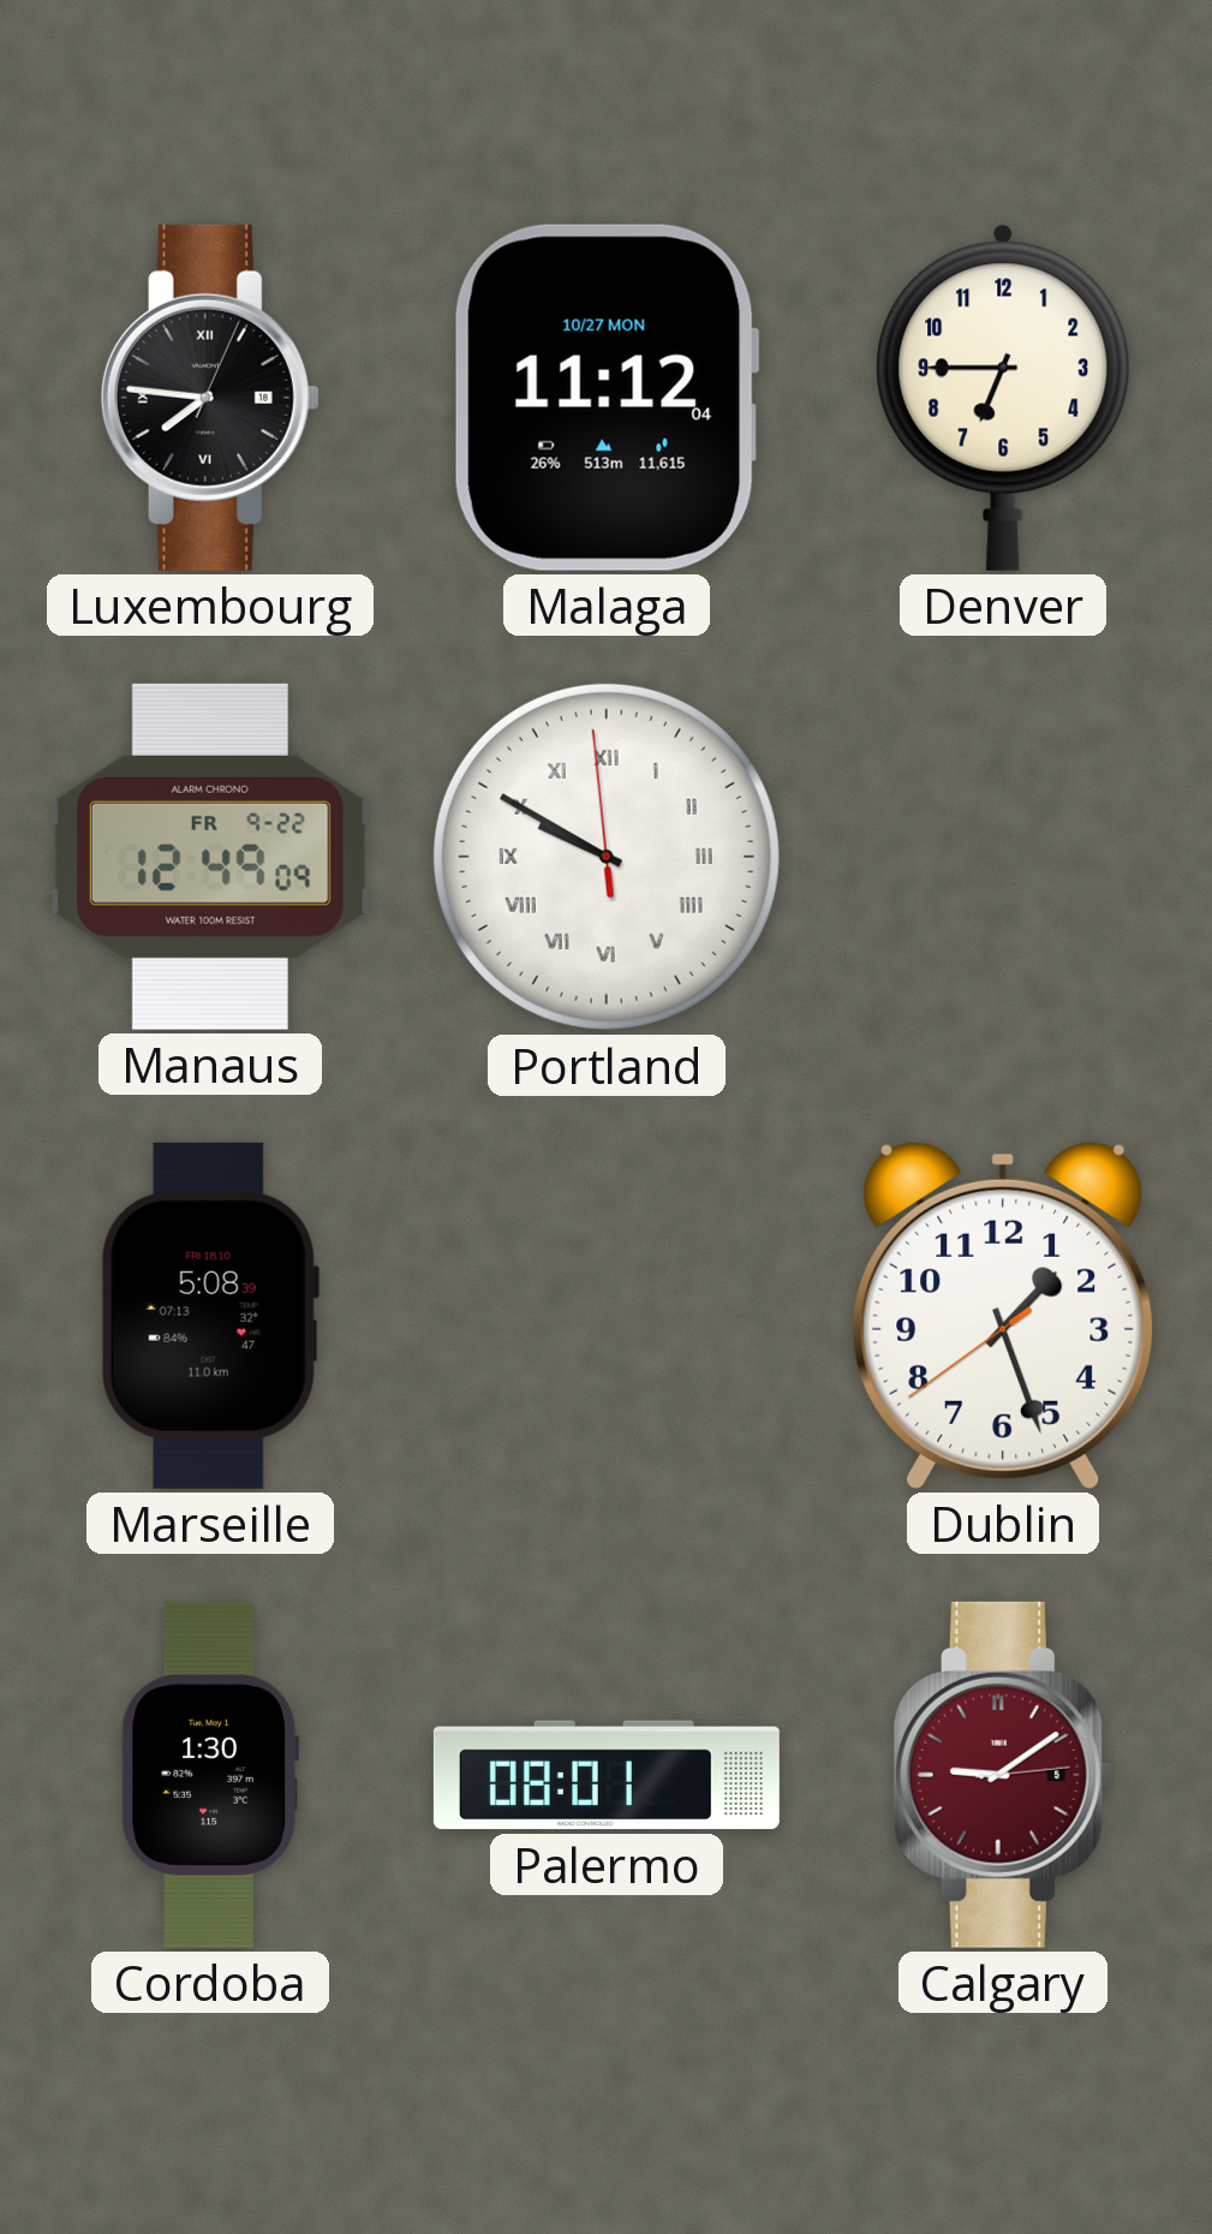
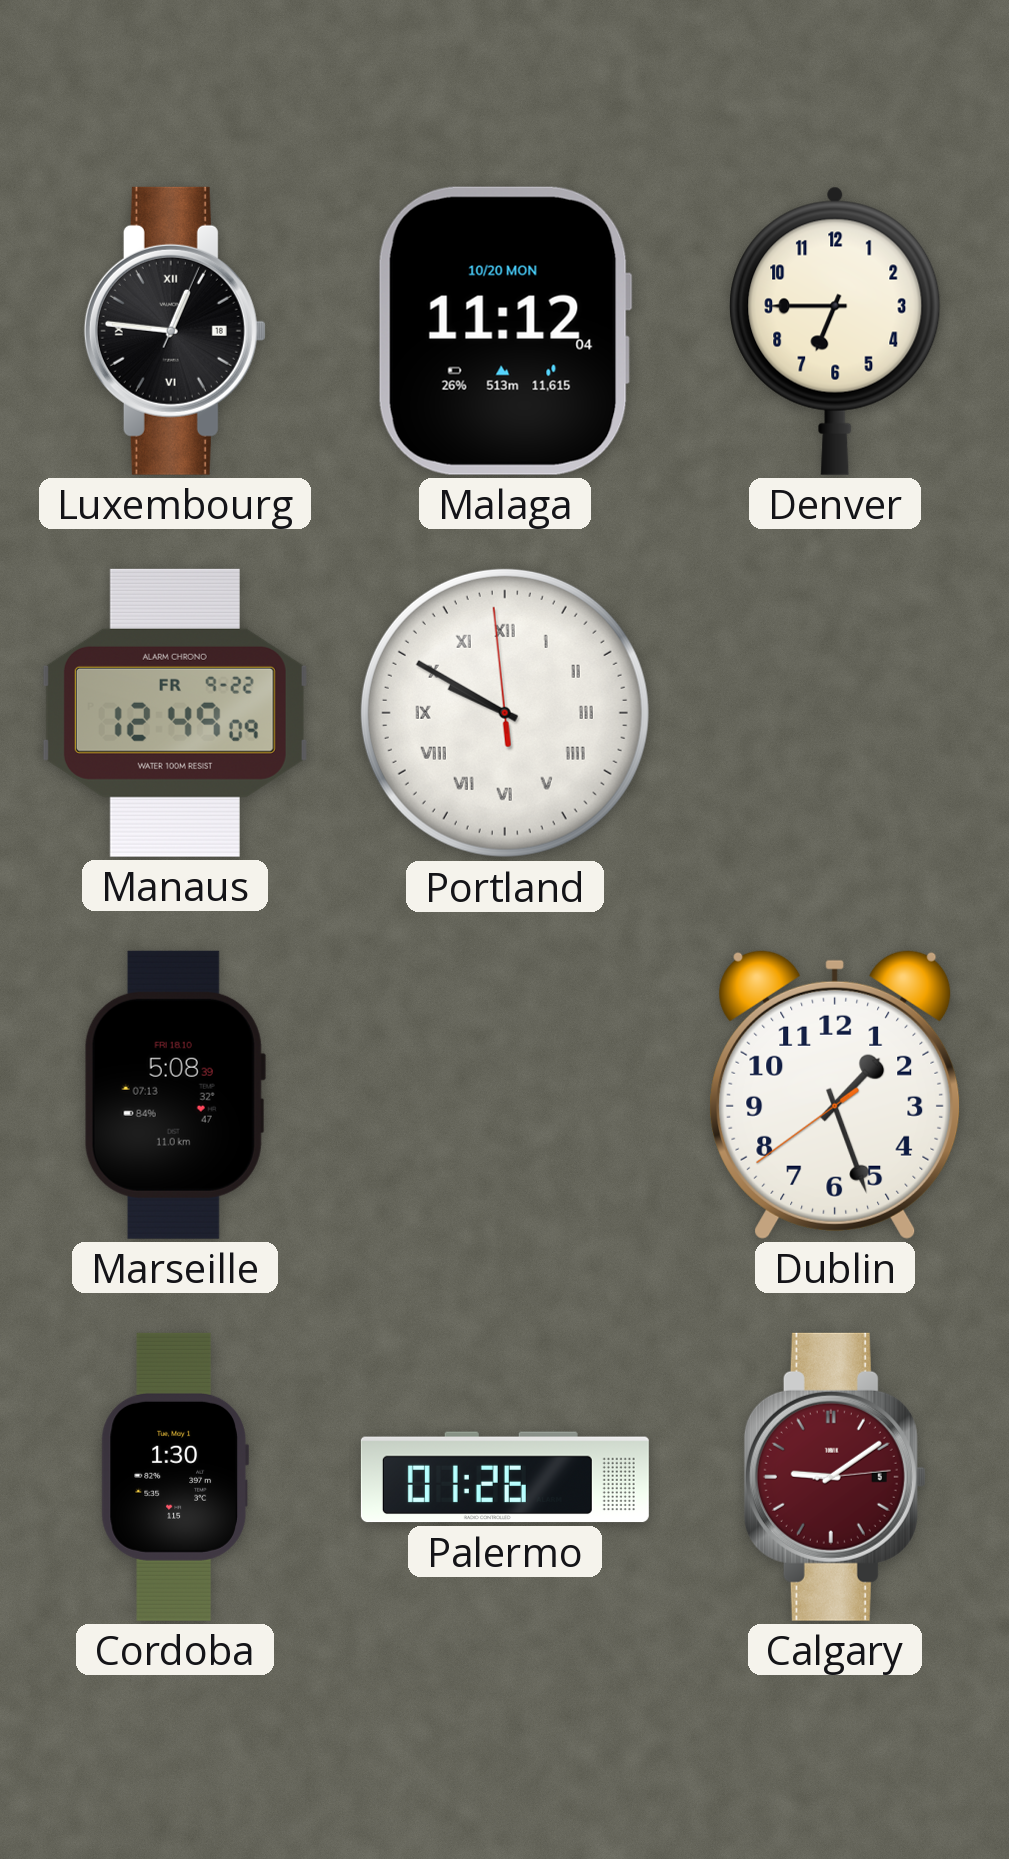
Luxembourg: 7:46 -> 12:46
Malaga date: 10/27 MON -> 10/20 MON
Palermo: 08:01 -> 01:26
